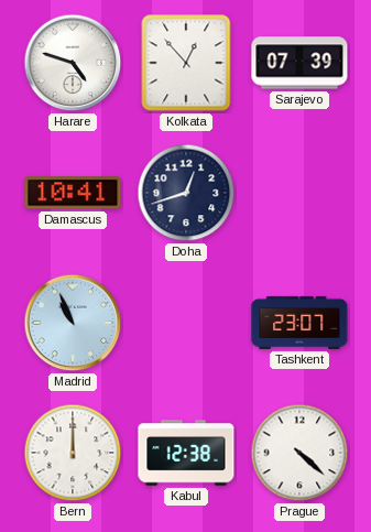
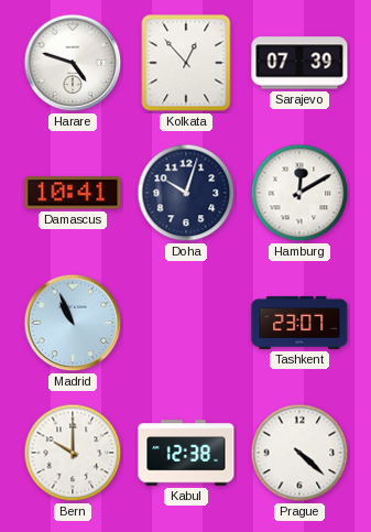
Doha: 12:42 -> 10:03
Hamburg: none -> 12:10
Bern: 12:00 -> 10:00
